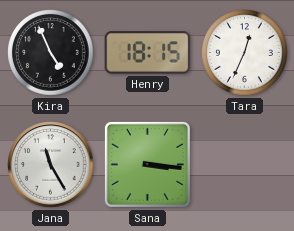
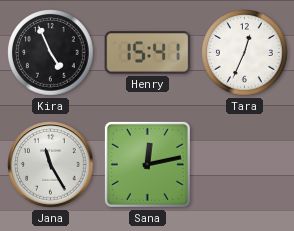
Henry: 18:15 -> 15:41
Sana: 3:16 -> 12:13
